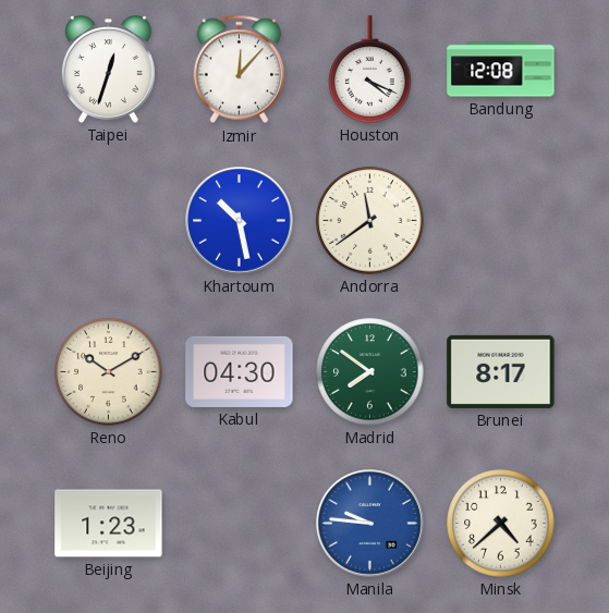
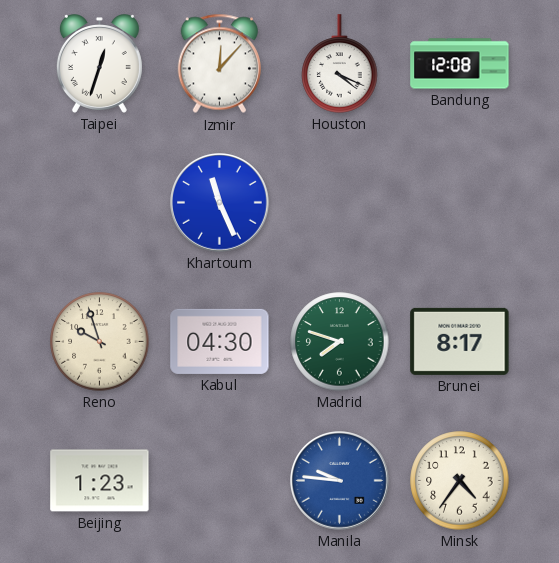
Khartoum: 10:28 -> 11:26
Andorra: 11:39 -> none
Reno: 10:10 -> 9:57
Madrid: 7:51 -> 7:48
Minsk: 4:38 -> 4:36
